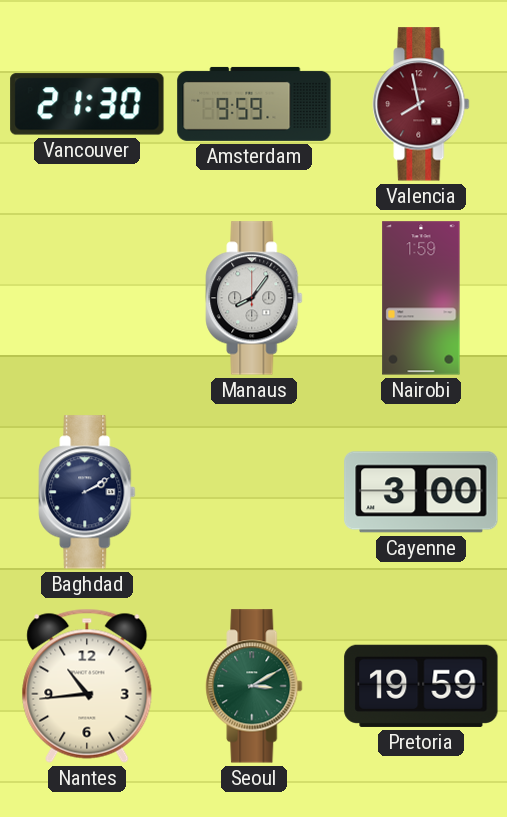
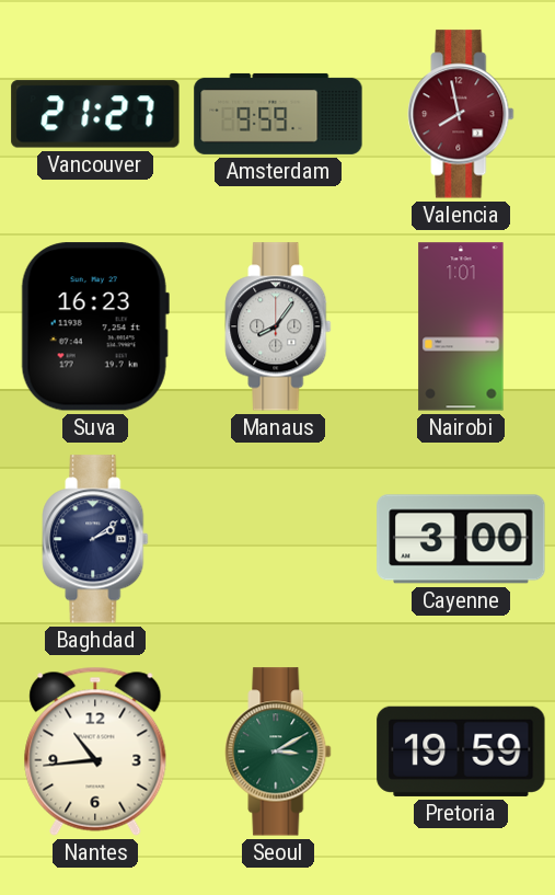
Vancouver: 21:30 -> 21:27
Suva: none -> 16:23
Nairobi: 1:59 -> 1:01
Baghdad: 2:10 -> 2:09
